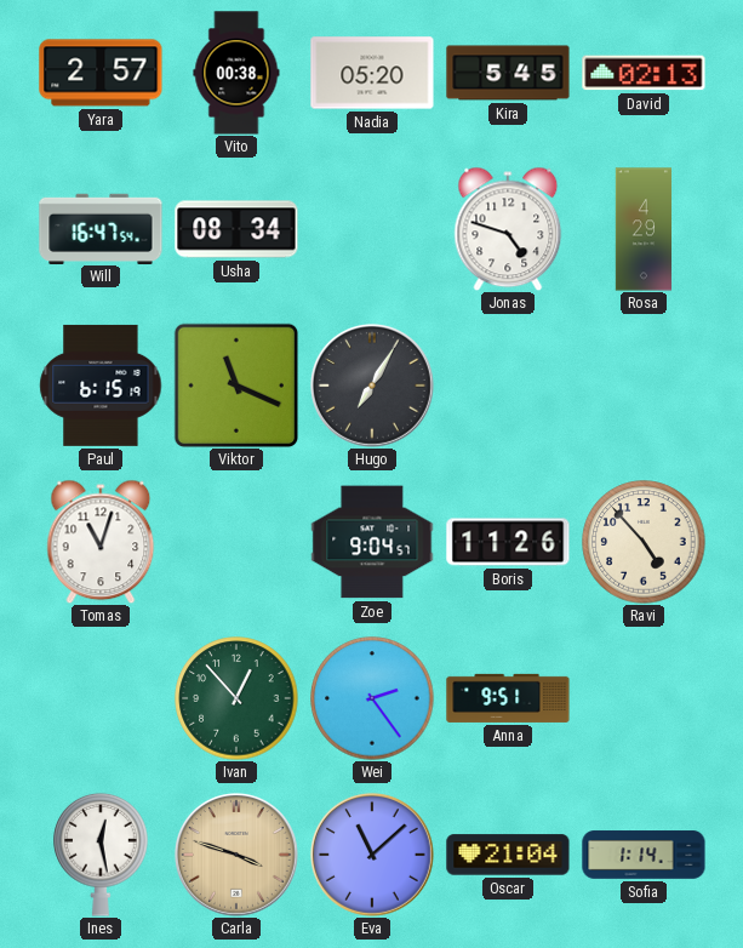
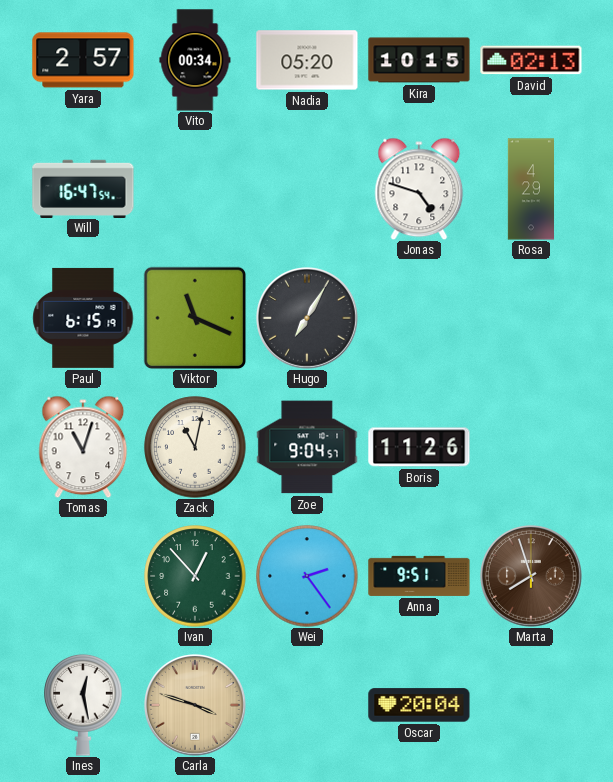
Vito: 00:38 -> 00:34
Kira: 5:45 -> 10:15
Usha: 08:34 -> none
Zack: none -> 11:02
Ravi: 4:53 -> none
Marta: none -> 7:57
Eva: 11:08 -> none
Oscar: 21:04 -> 20:04
Sofia: 1:14 -> none
